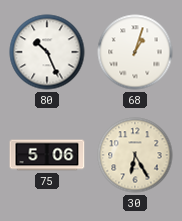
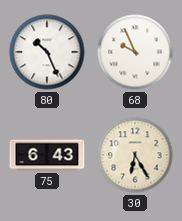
68: 1:03 -> 9:56
75: 5:06 -> 6:43
